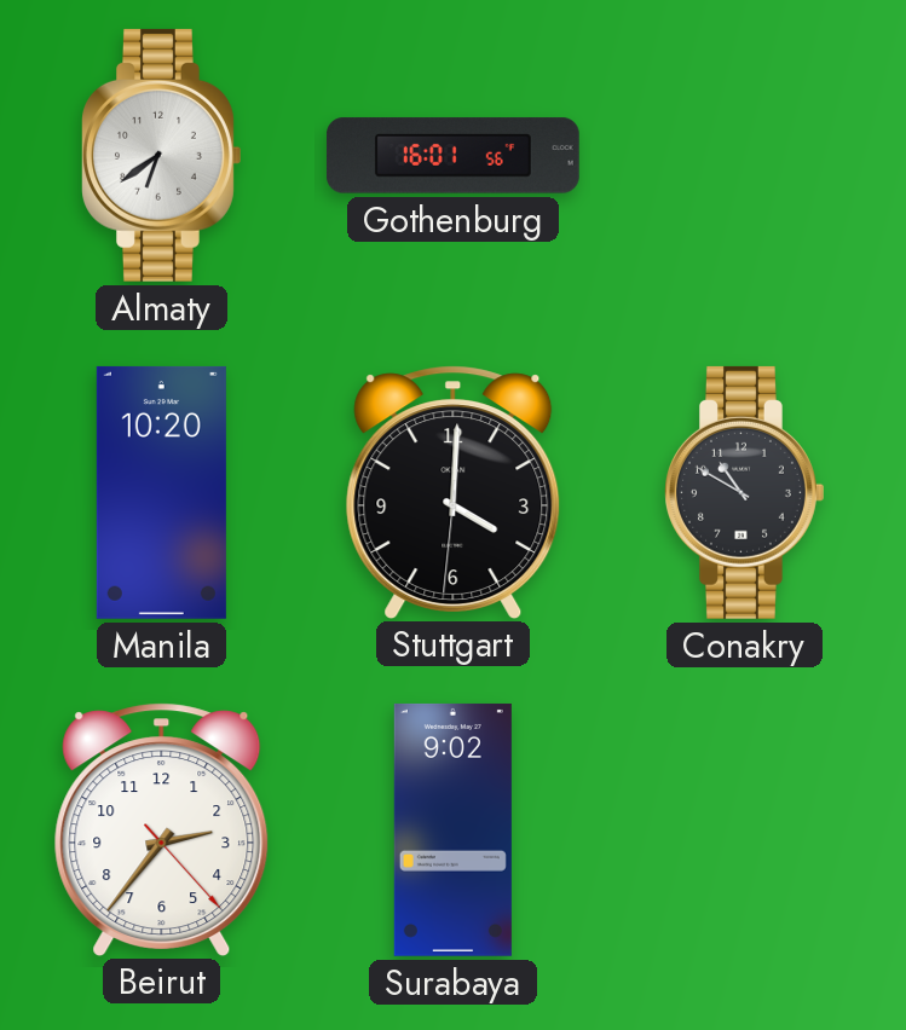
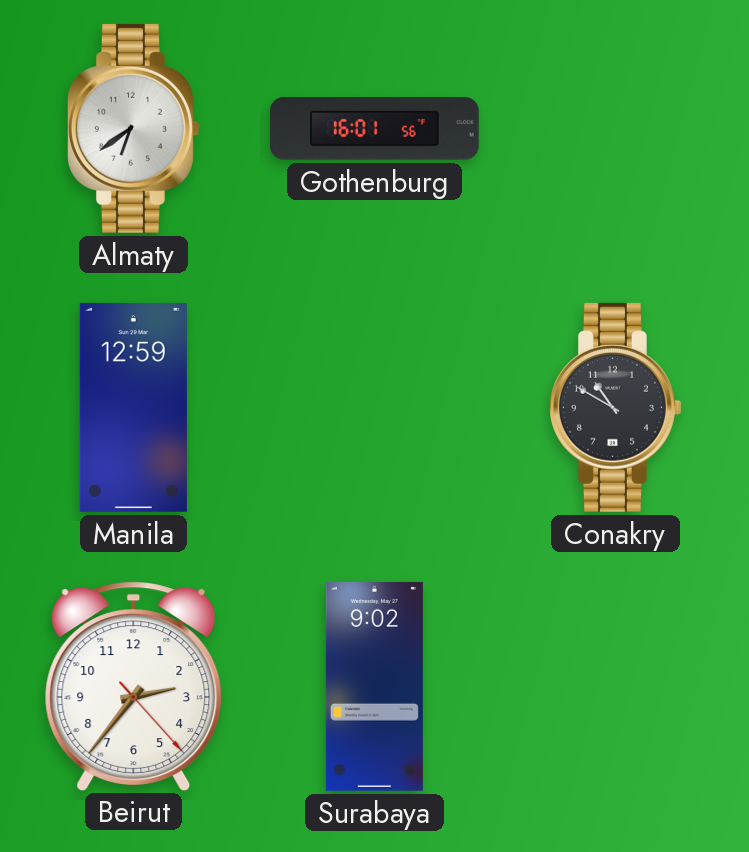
Manila: 10:20 -> 12:59
Stuttgart: 4:00 -> none
